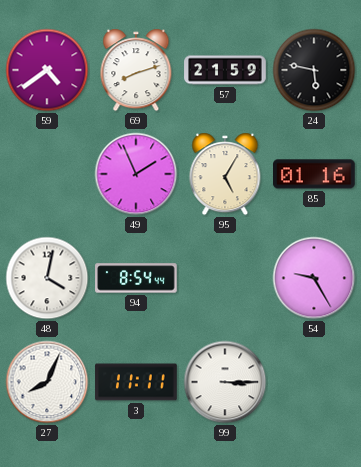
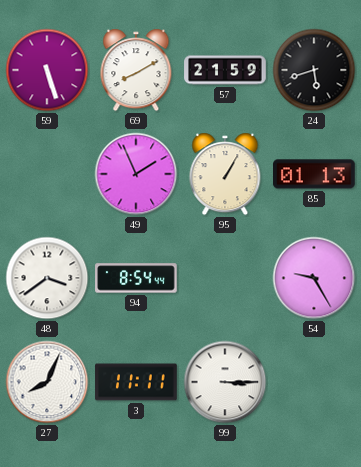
59: 4:39 -> 5:27
69: 8:12 -> 8:10
24: 5:47 -> 5:42
95: 5:05 -> 1:05
85: 01:16 -> 01:13
48: 4:02 -> 3:39
